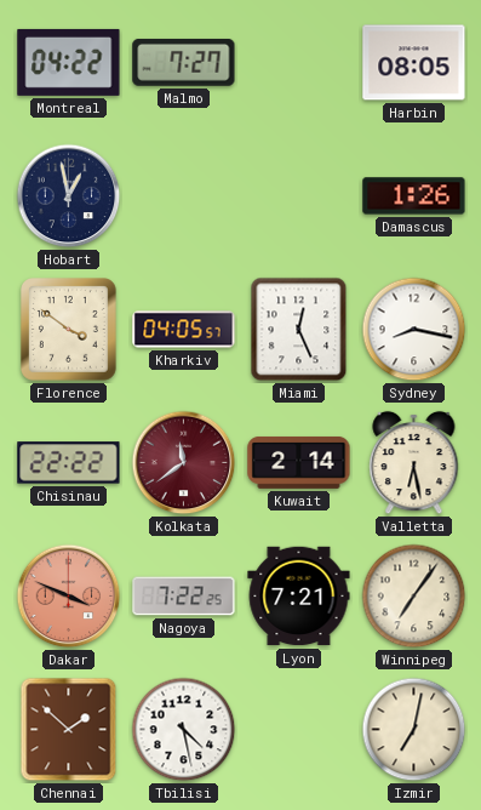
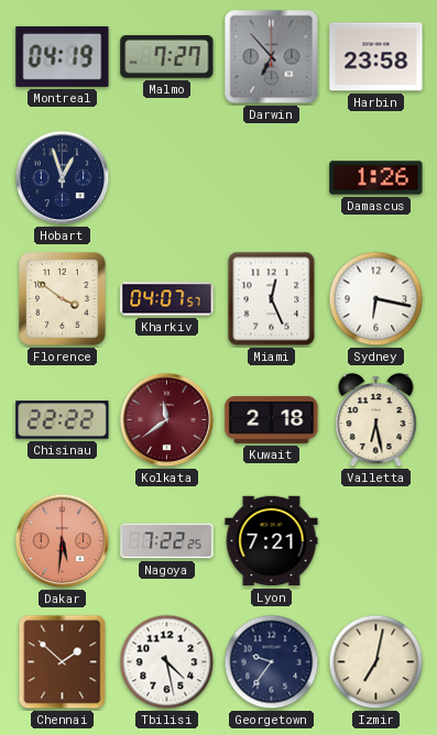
Montreal: 04:22 -> 04:19
Darwin: none -> 6:53
Harbin: 08:05 -> 23:58
Hobart: 12:58 -> 12:57
Kharkiv: 04:05 -> 04:07
Sydney: 8:17 -> 6:17
Kuwait: 2:14 -> 2:18
Dakar: 3:49 -> 5:31
Winnipeg: 7:06 -> none
Georgetown: none -> 9:36
